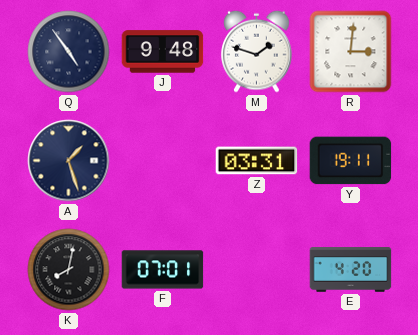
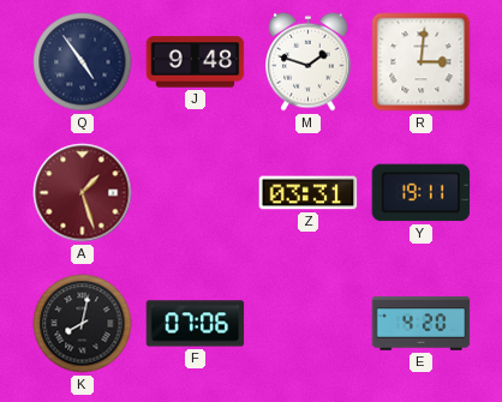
A dial: navy -> burgundy
F: 07:01 -> 07:06
